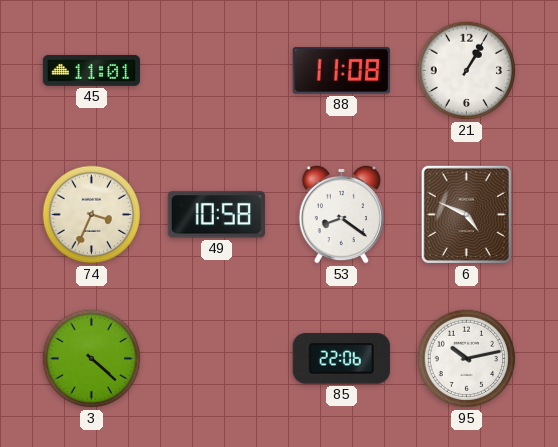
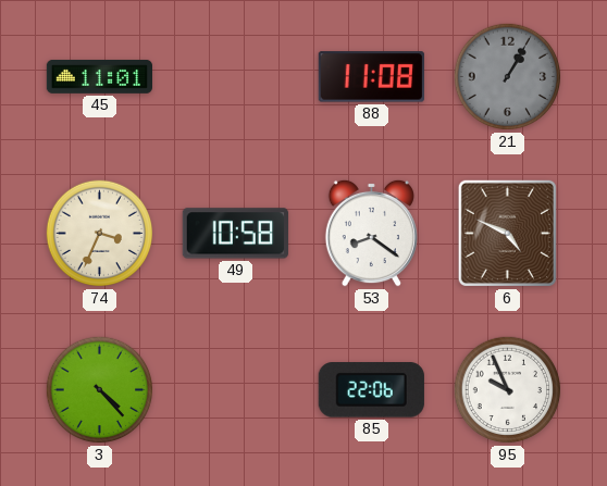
21 dial: white -> grey
3: 4:22 -> 4:23
95: 10:13 -> 9:56
